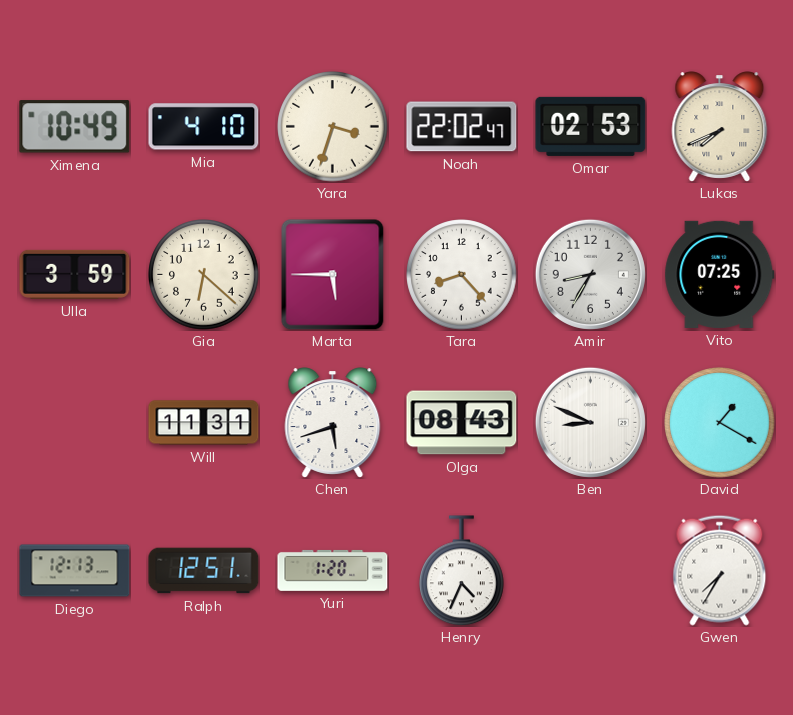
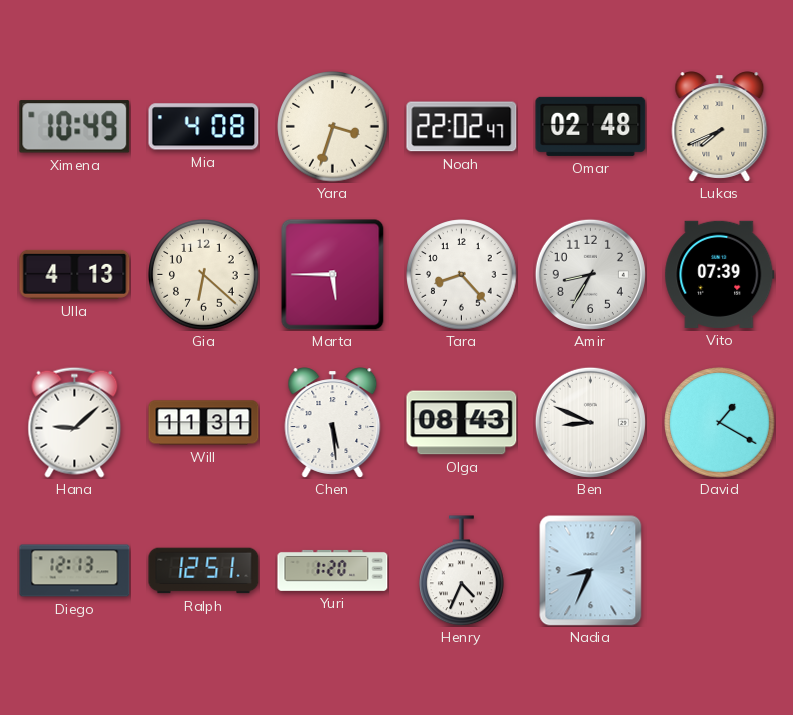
Mia: 4:10 -> 4:08
Omar: 02:53 -> 02:48
Ulla: 3:59 -> 4:13
Vito: 07:25 -> 07:39
Hana: none -> 9:08
Chen: 5:42 -> 5:29
Nadia: none -> 8:34
Gwen: 7:35 -> none
